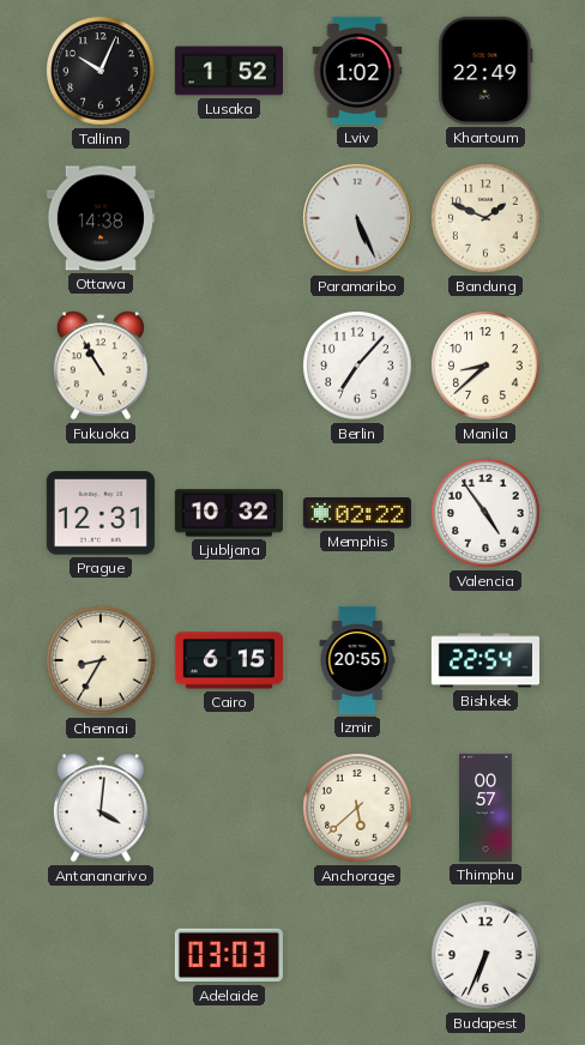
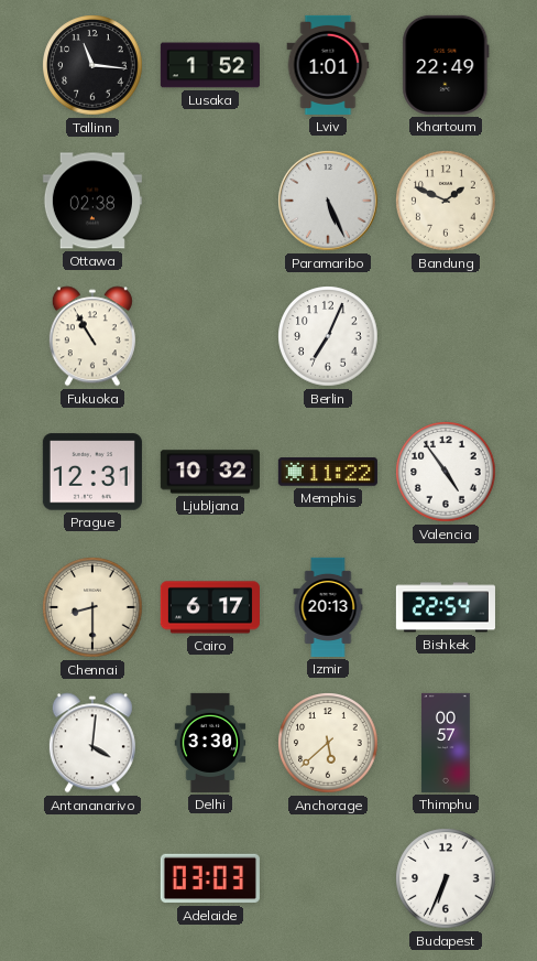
Tallinn: 10:04 -> 11:16
Lviv: 1:02 -> 1:01
Ottawa: 14:38 -> 02:38
Berlin: 7:07 -> 7:04
Manila: 8:38 -> none
Memphis: 02:22 -> 11:22
Chennai: 8:35 -> 8:30
Cairo: 6:15 -> 6:17
Izmir: 20:55 -> 20:13
Delhi: none -> 3:30
